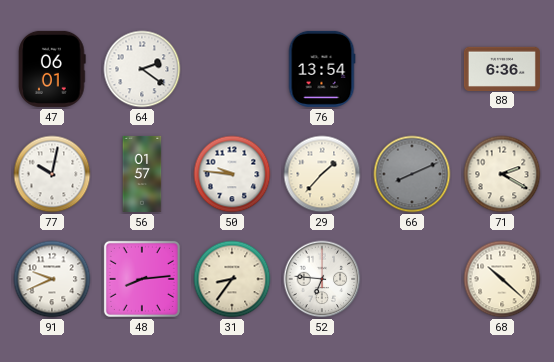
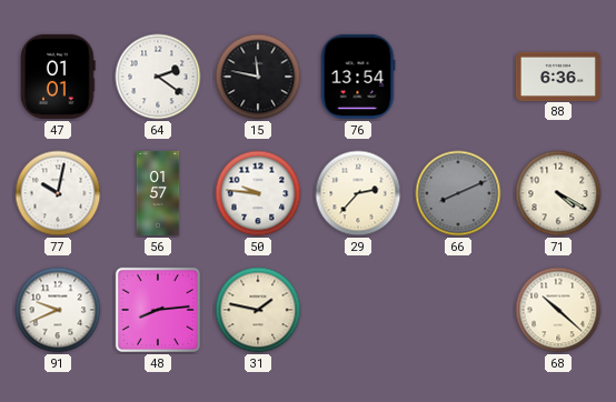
47: 06:01 -> 01:01
15: none -> 11:47
29: 1:37 -> 2:37
71: 2:20 -> 4:20
31: 8:36 -> 1:47
52: 6:46 -> none
